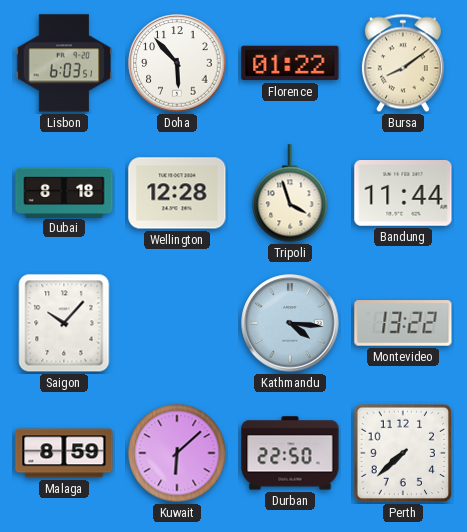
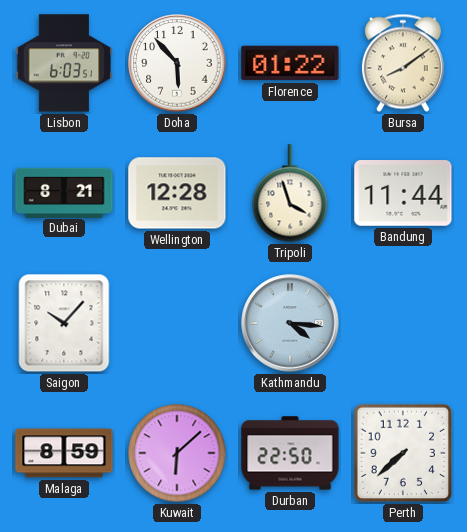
Dubai: 8:18 -> 8:21
Montevideo: 13:22 -> none
